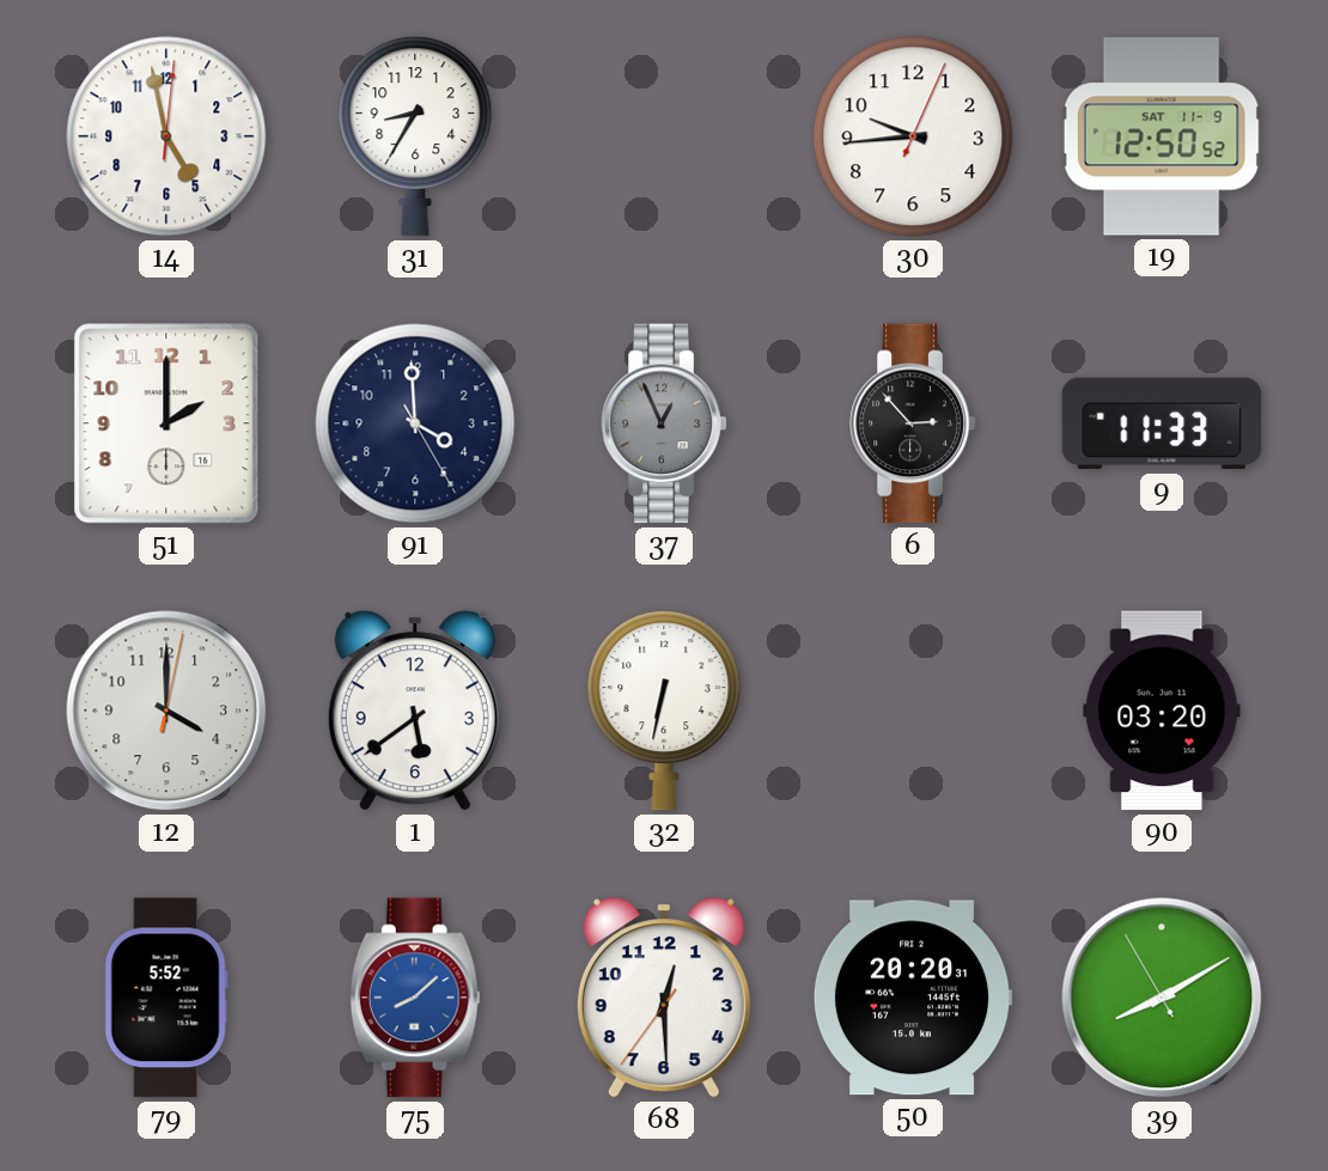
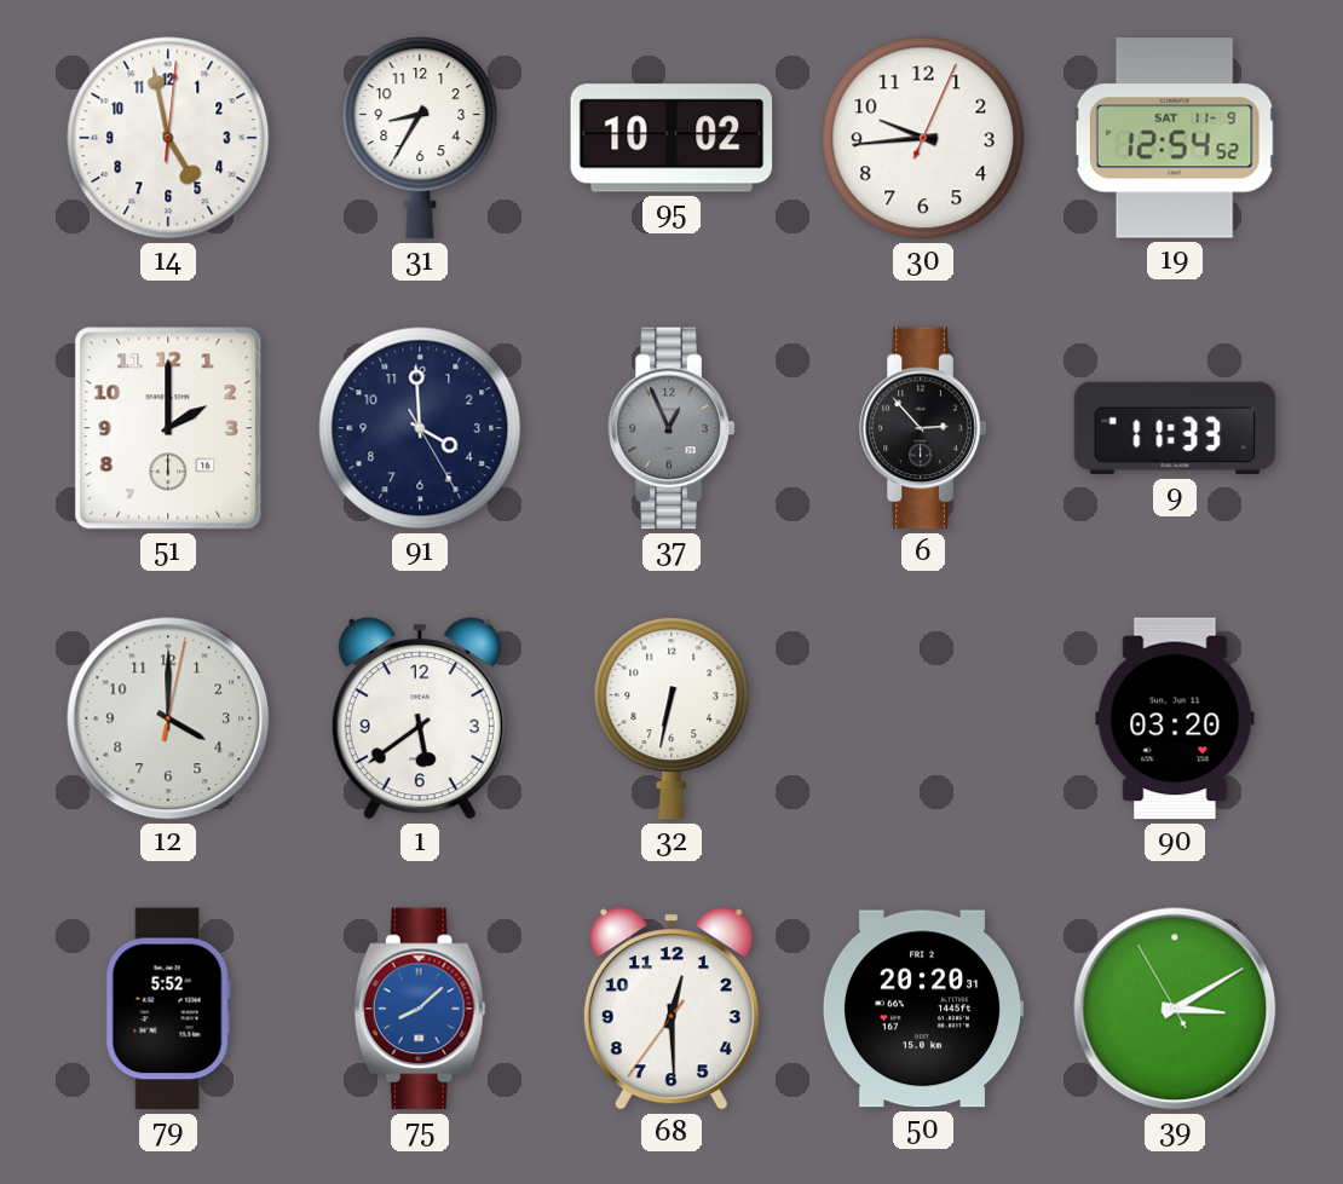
95: none -> 10:02
19: 12:50 -> 12:54
39: 8:09 -> 3:09
